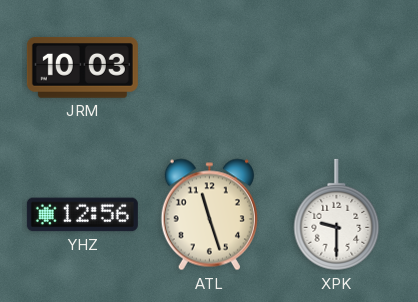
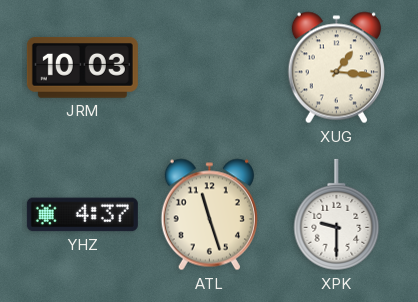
XUG: none -> 1:16
YHZ: 12:56 -> 4:37
